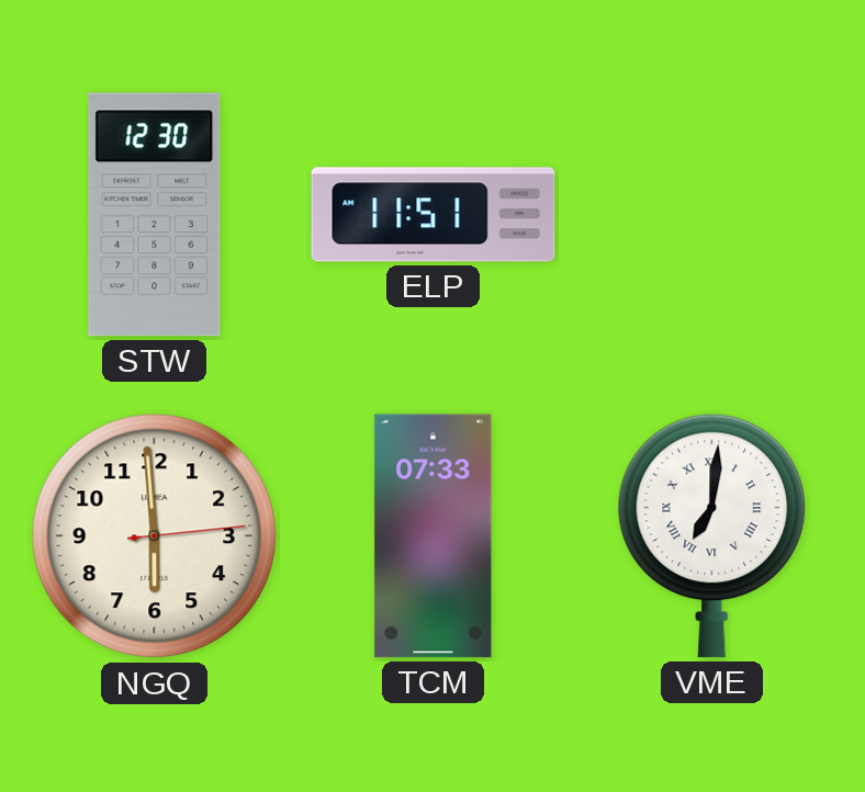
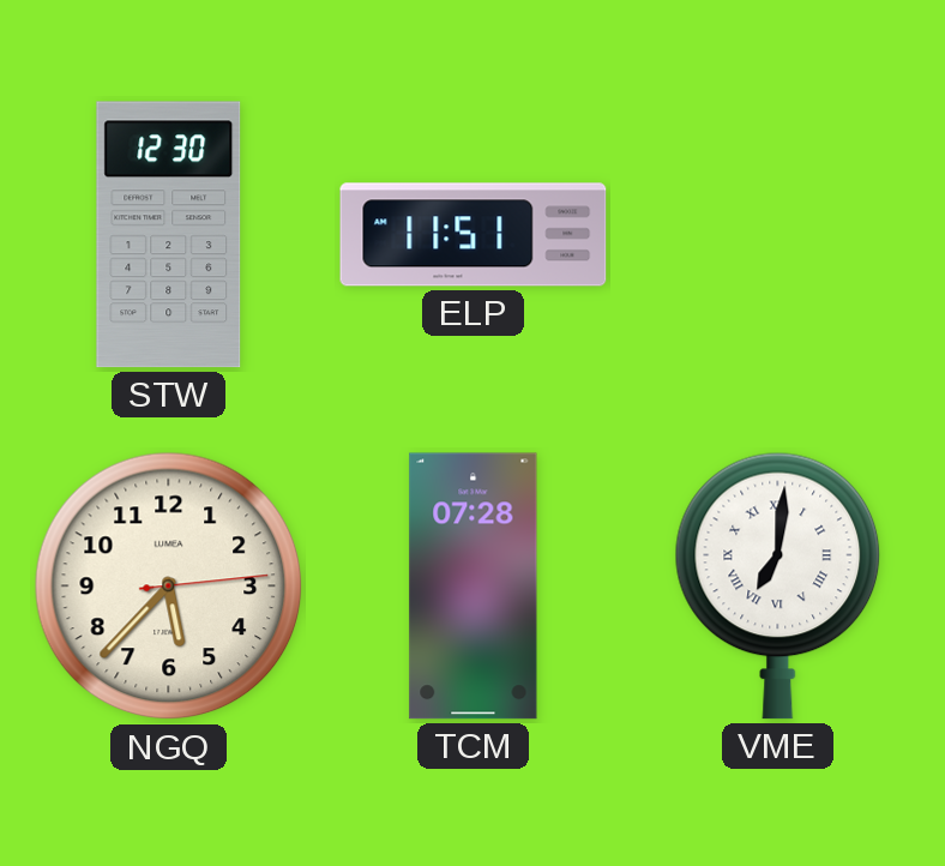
NGQ: 5:59 -> 5:37
TCM: 07:33 -> 07:28
